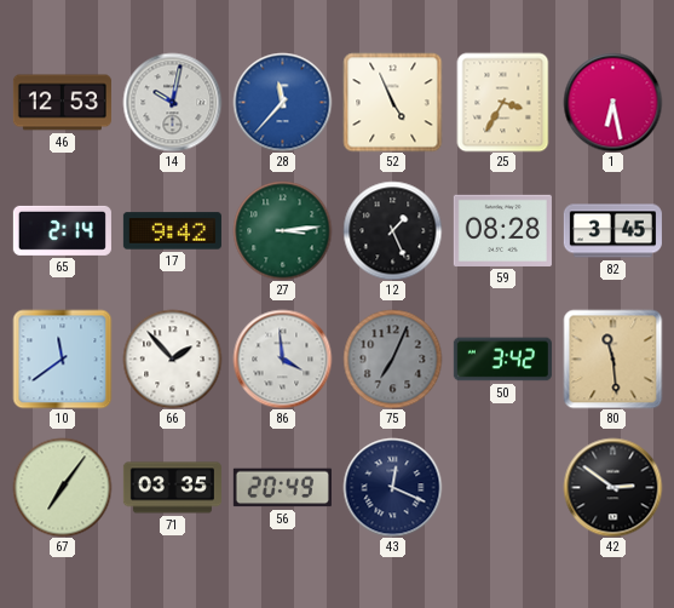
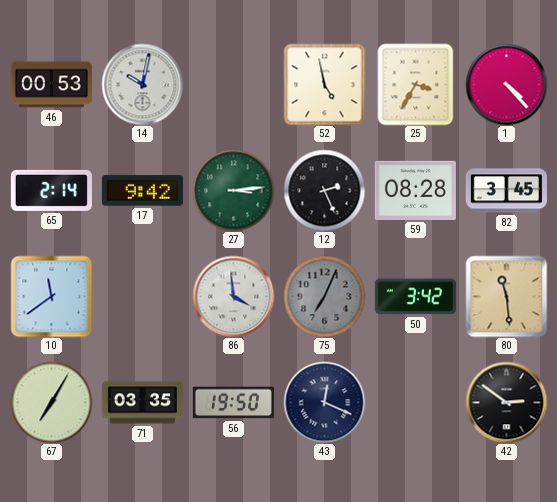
46: 12:53 -> 00:53
28: 11:37 -> none
52: 4:56 -> 4:58
1: 6:28 -> 4:23
12: 1:26 -> 2:26
66: 1:53 -> none
67: 7:06 -> 7:05
56: 20:49 -> 19:50
